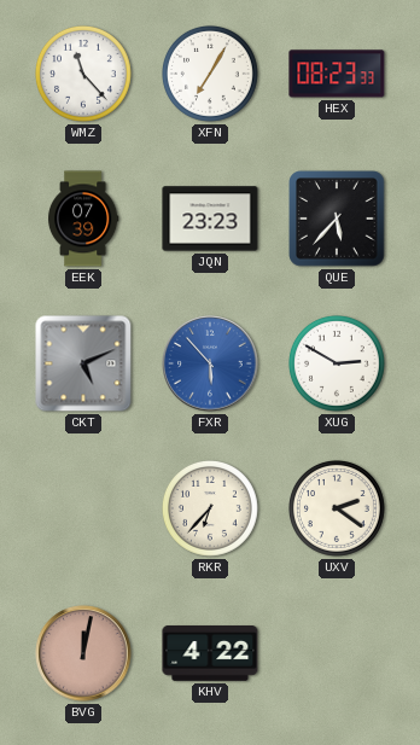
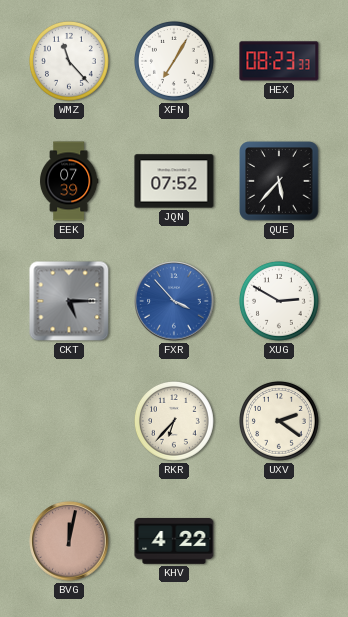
JQN: 23:23 -> 07:52
CKT: 5:11 -> 5:15
FXR: 5:53 -> 3:53
